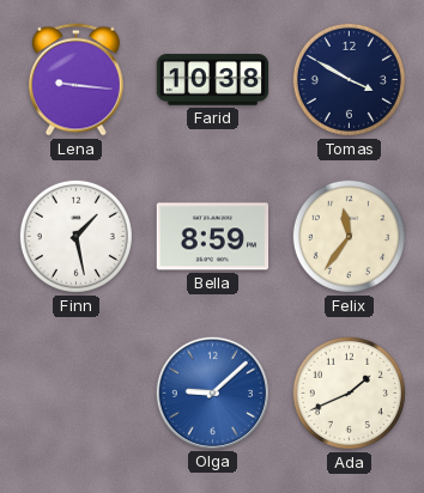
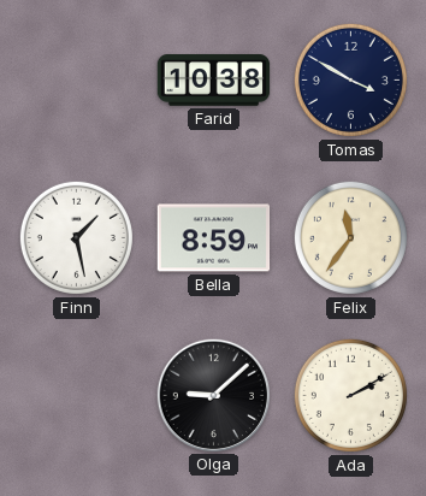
Lena: 9:16 -> none
Olga dial: blue -> black
Ada: 1:41 -> 2:10
